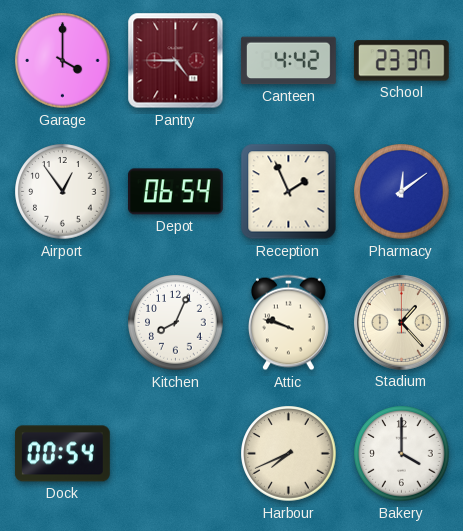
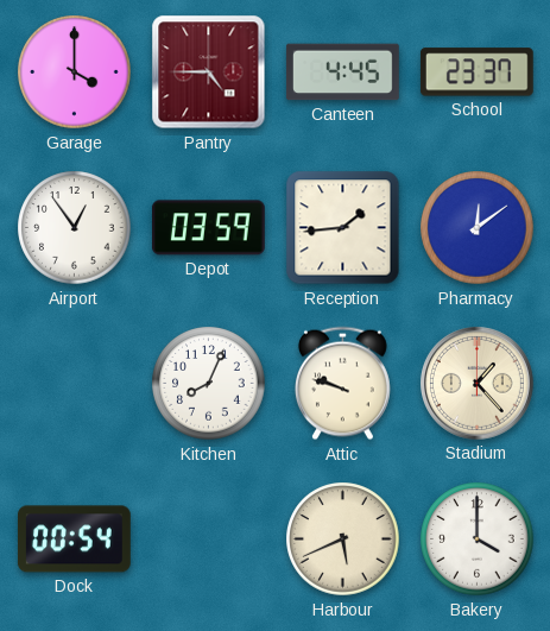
Canteen: 4:42 -> 4:45
Depot: 06:54 -> 03:59
Reception: 1:56 -> 1:44
Harbour: 7:41 -> 5:41
